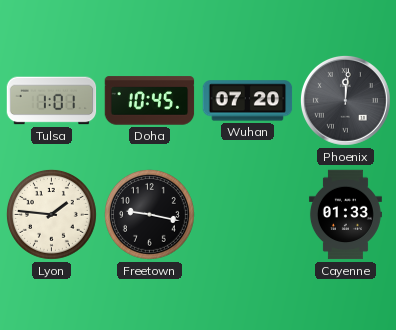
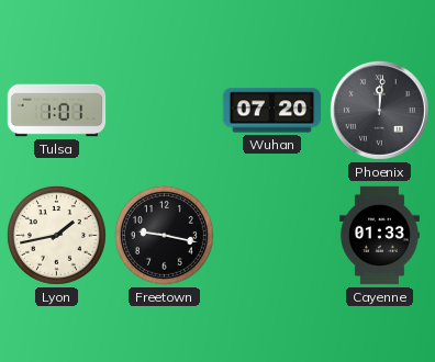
Doha: 10:45 -> none
Lyon: 1:46 -> 1:43
